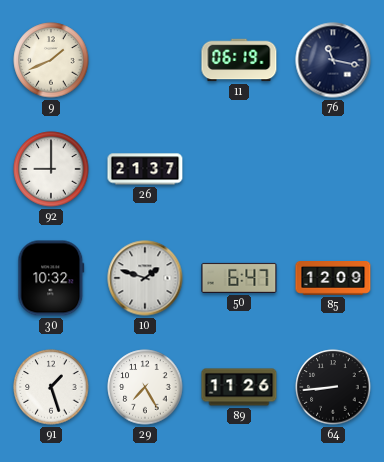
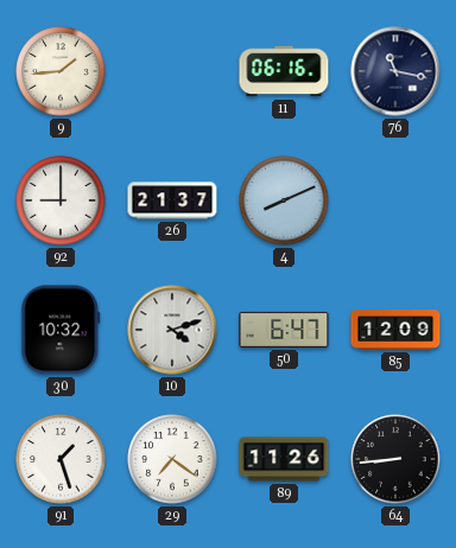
9: 1:41 -> 1:44
11: 06:19 -> 06:16
4: none -> 8:11
10: 1:48 -> 4:12
29: 7:25 -> 7:21
